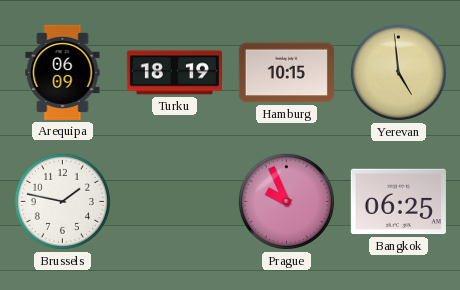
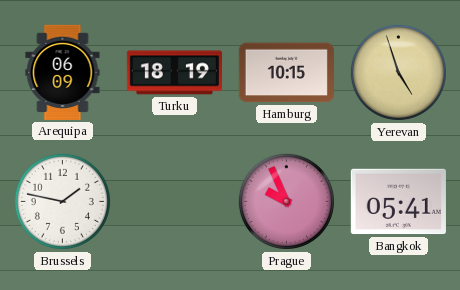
Yerevan: 4:59 -> 4:57
Bangkok: 06:25 -> 05:41
